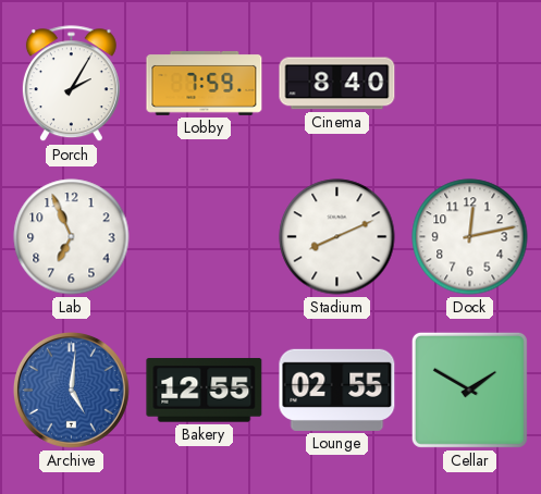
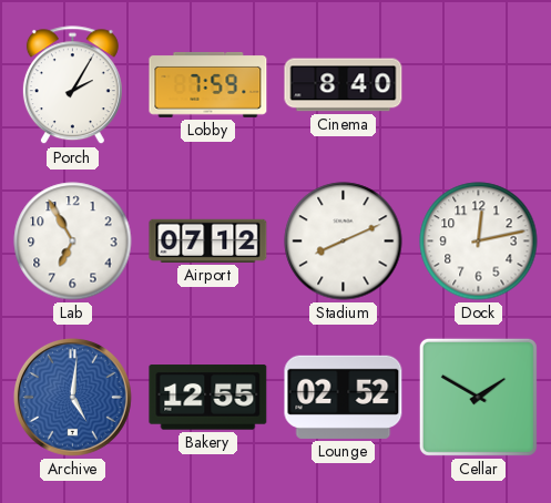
Lab: 6:56 -> 6:55
Airport: none -> 07:12
Lounge: 02:55 -> 02:52
